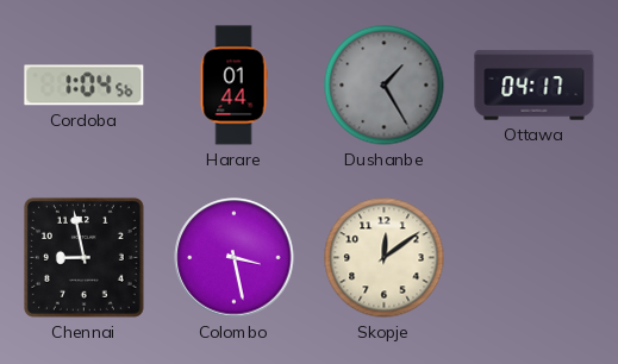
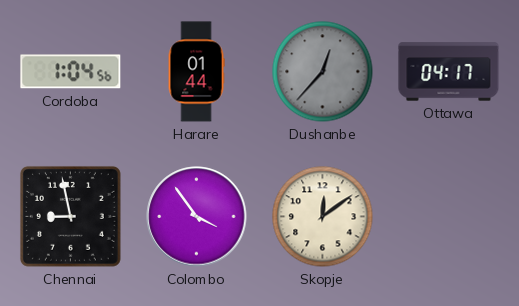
Dushanbe: 1:25 -> 12:37
Colombo: 3:28 -> 3:54
